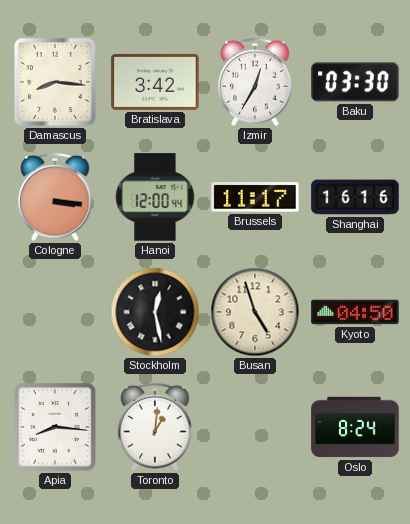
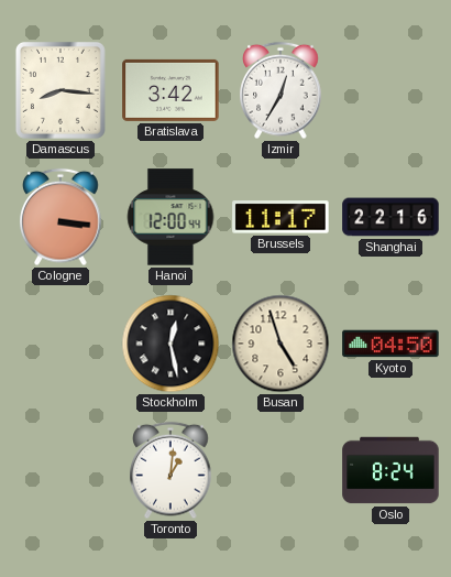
Baku: 03:30 -> none
Shanghai: 16:16 -> 22:16
Apia: 8:16 -> none
